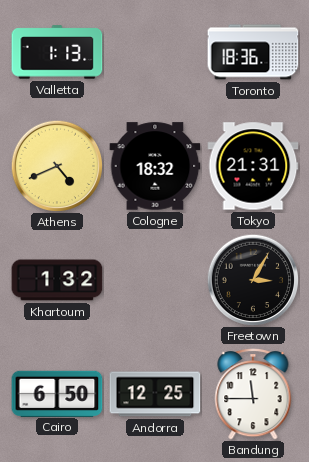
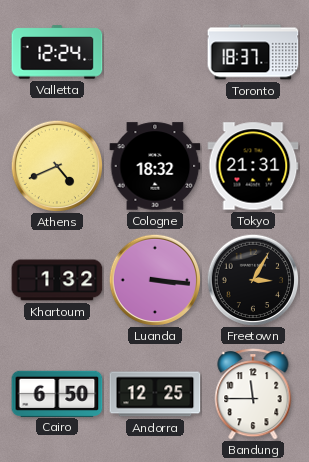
Valletta: 1:13 -> 12:24
Toronto: 18:36 -> 18:37
Luanda: none -> 3:16
